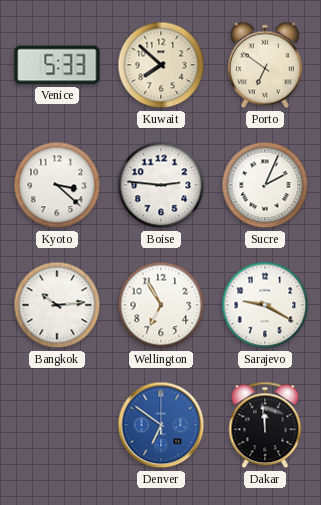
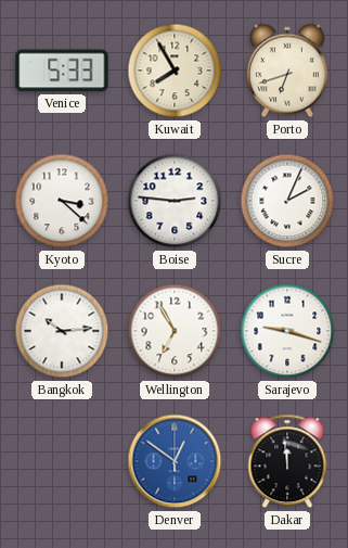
Kuwait: 7:52 -> 7:55
Porto: 6:51 -> 6:42
Sarajevo: 9:20 -> 9:18
Denver: 6:51 -> 12:51
